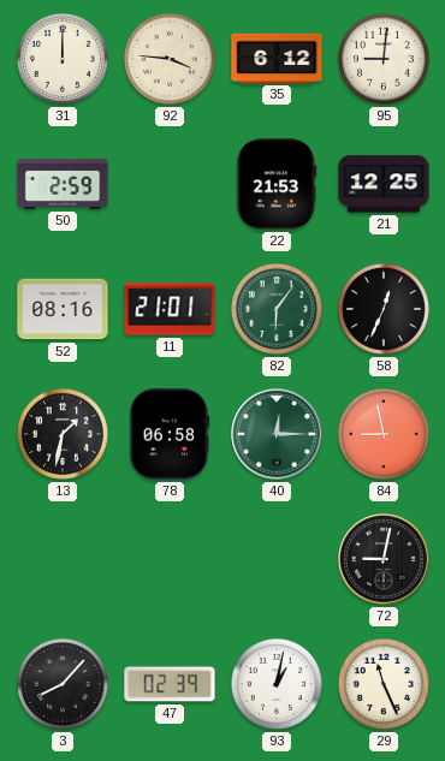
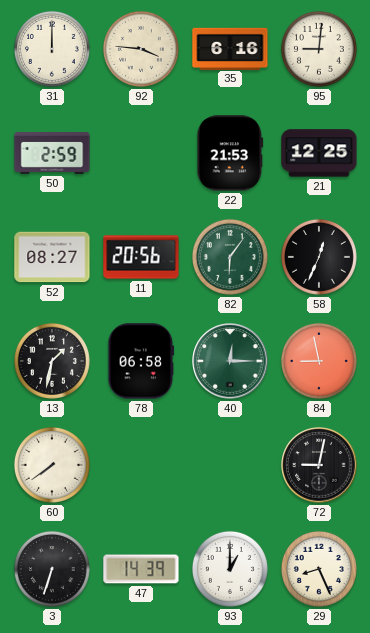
35: 6:12 -> 6:16
52: 08:16 -> 08:27
11: 21:01 -> 20:56
60: none -> 7:39
3: 8:07 -> 6:33
47: 02:39 -> 14:39
93: 1:02 -> 1:00
29: 11:26 -> 8:26
